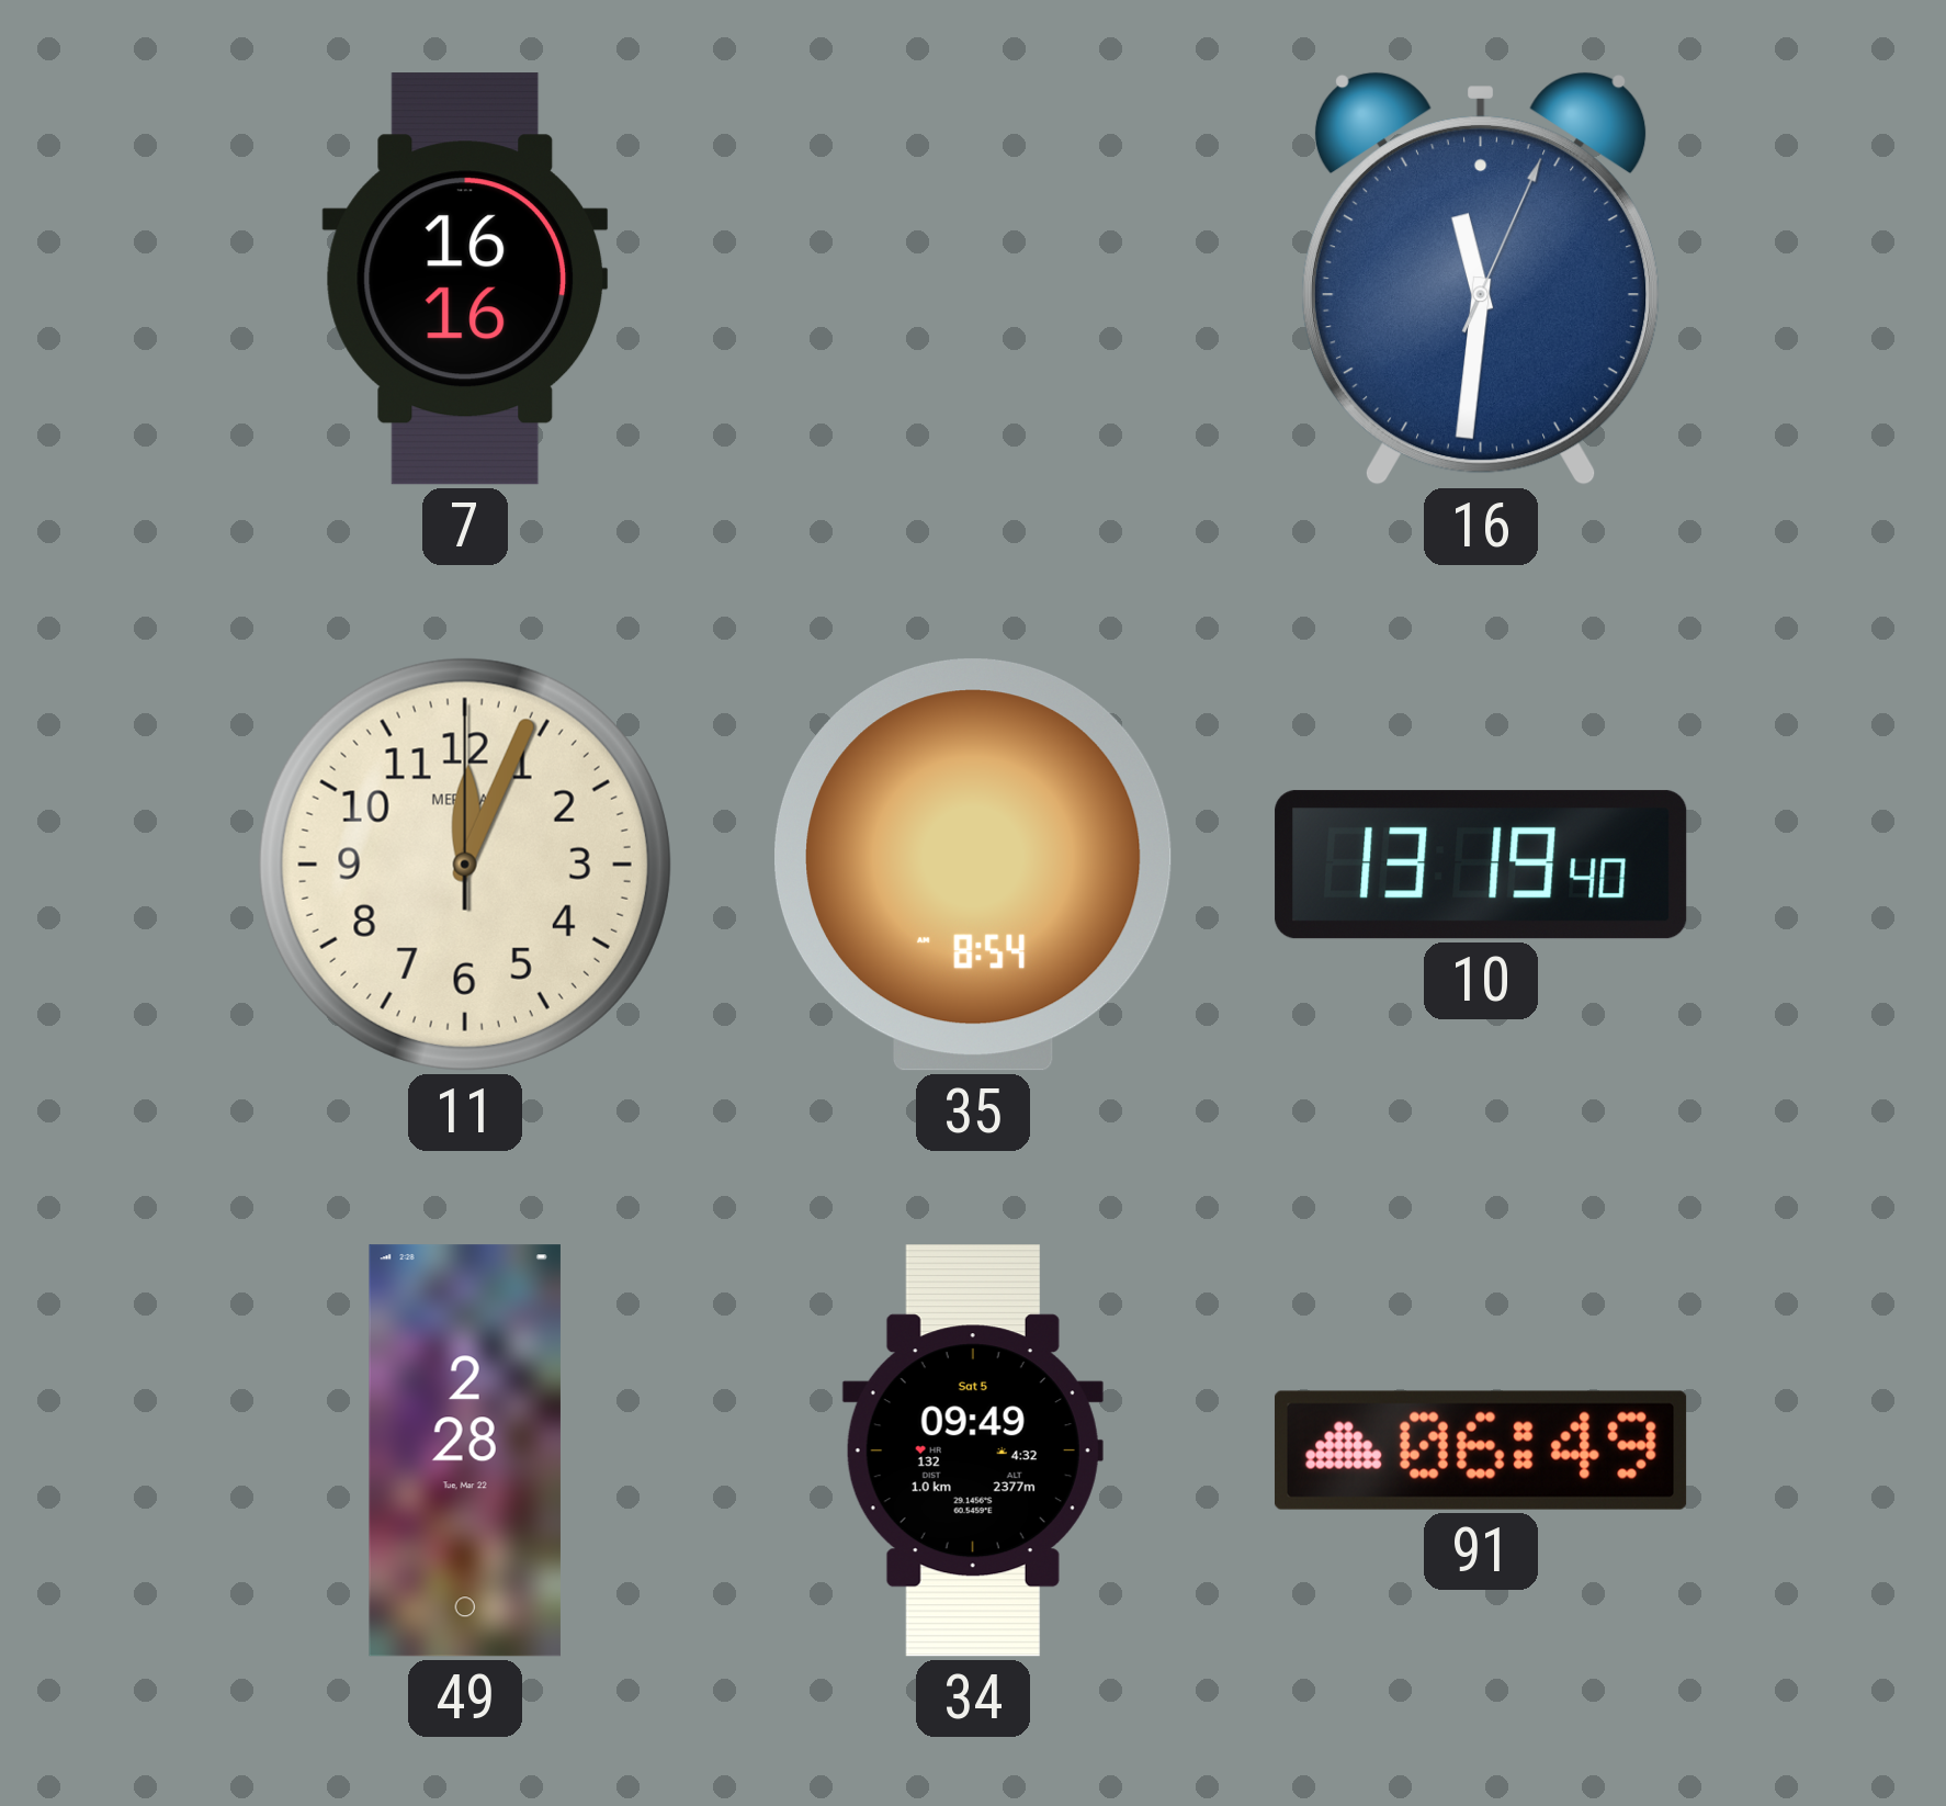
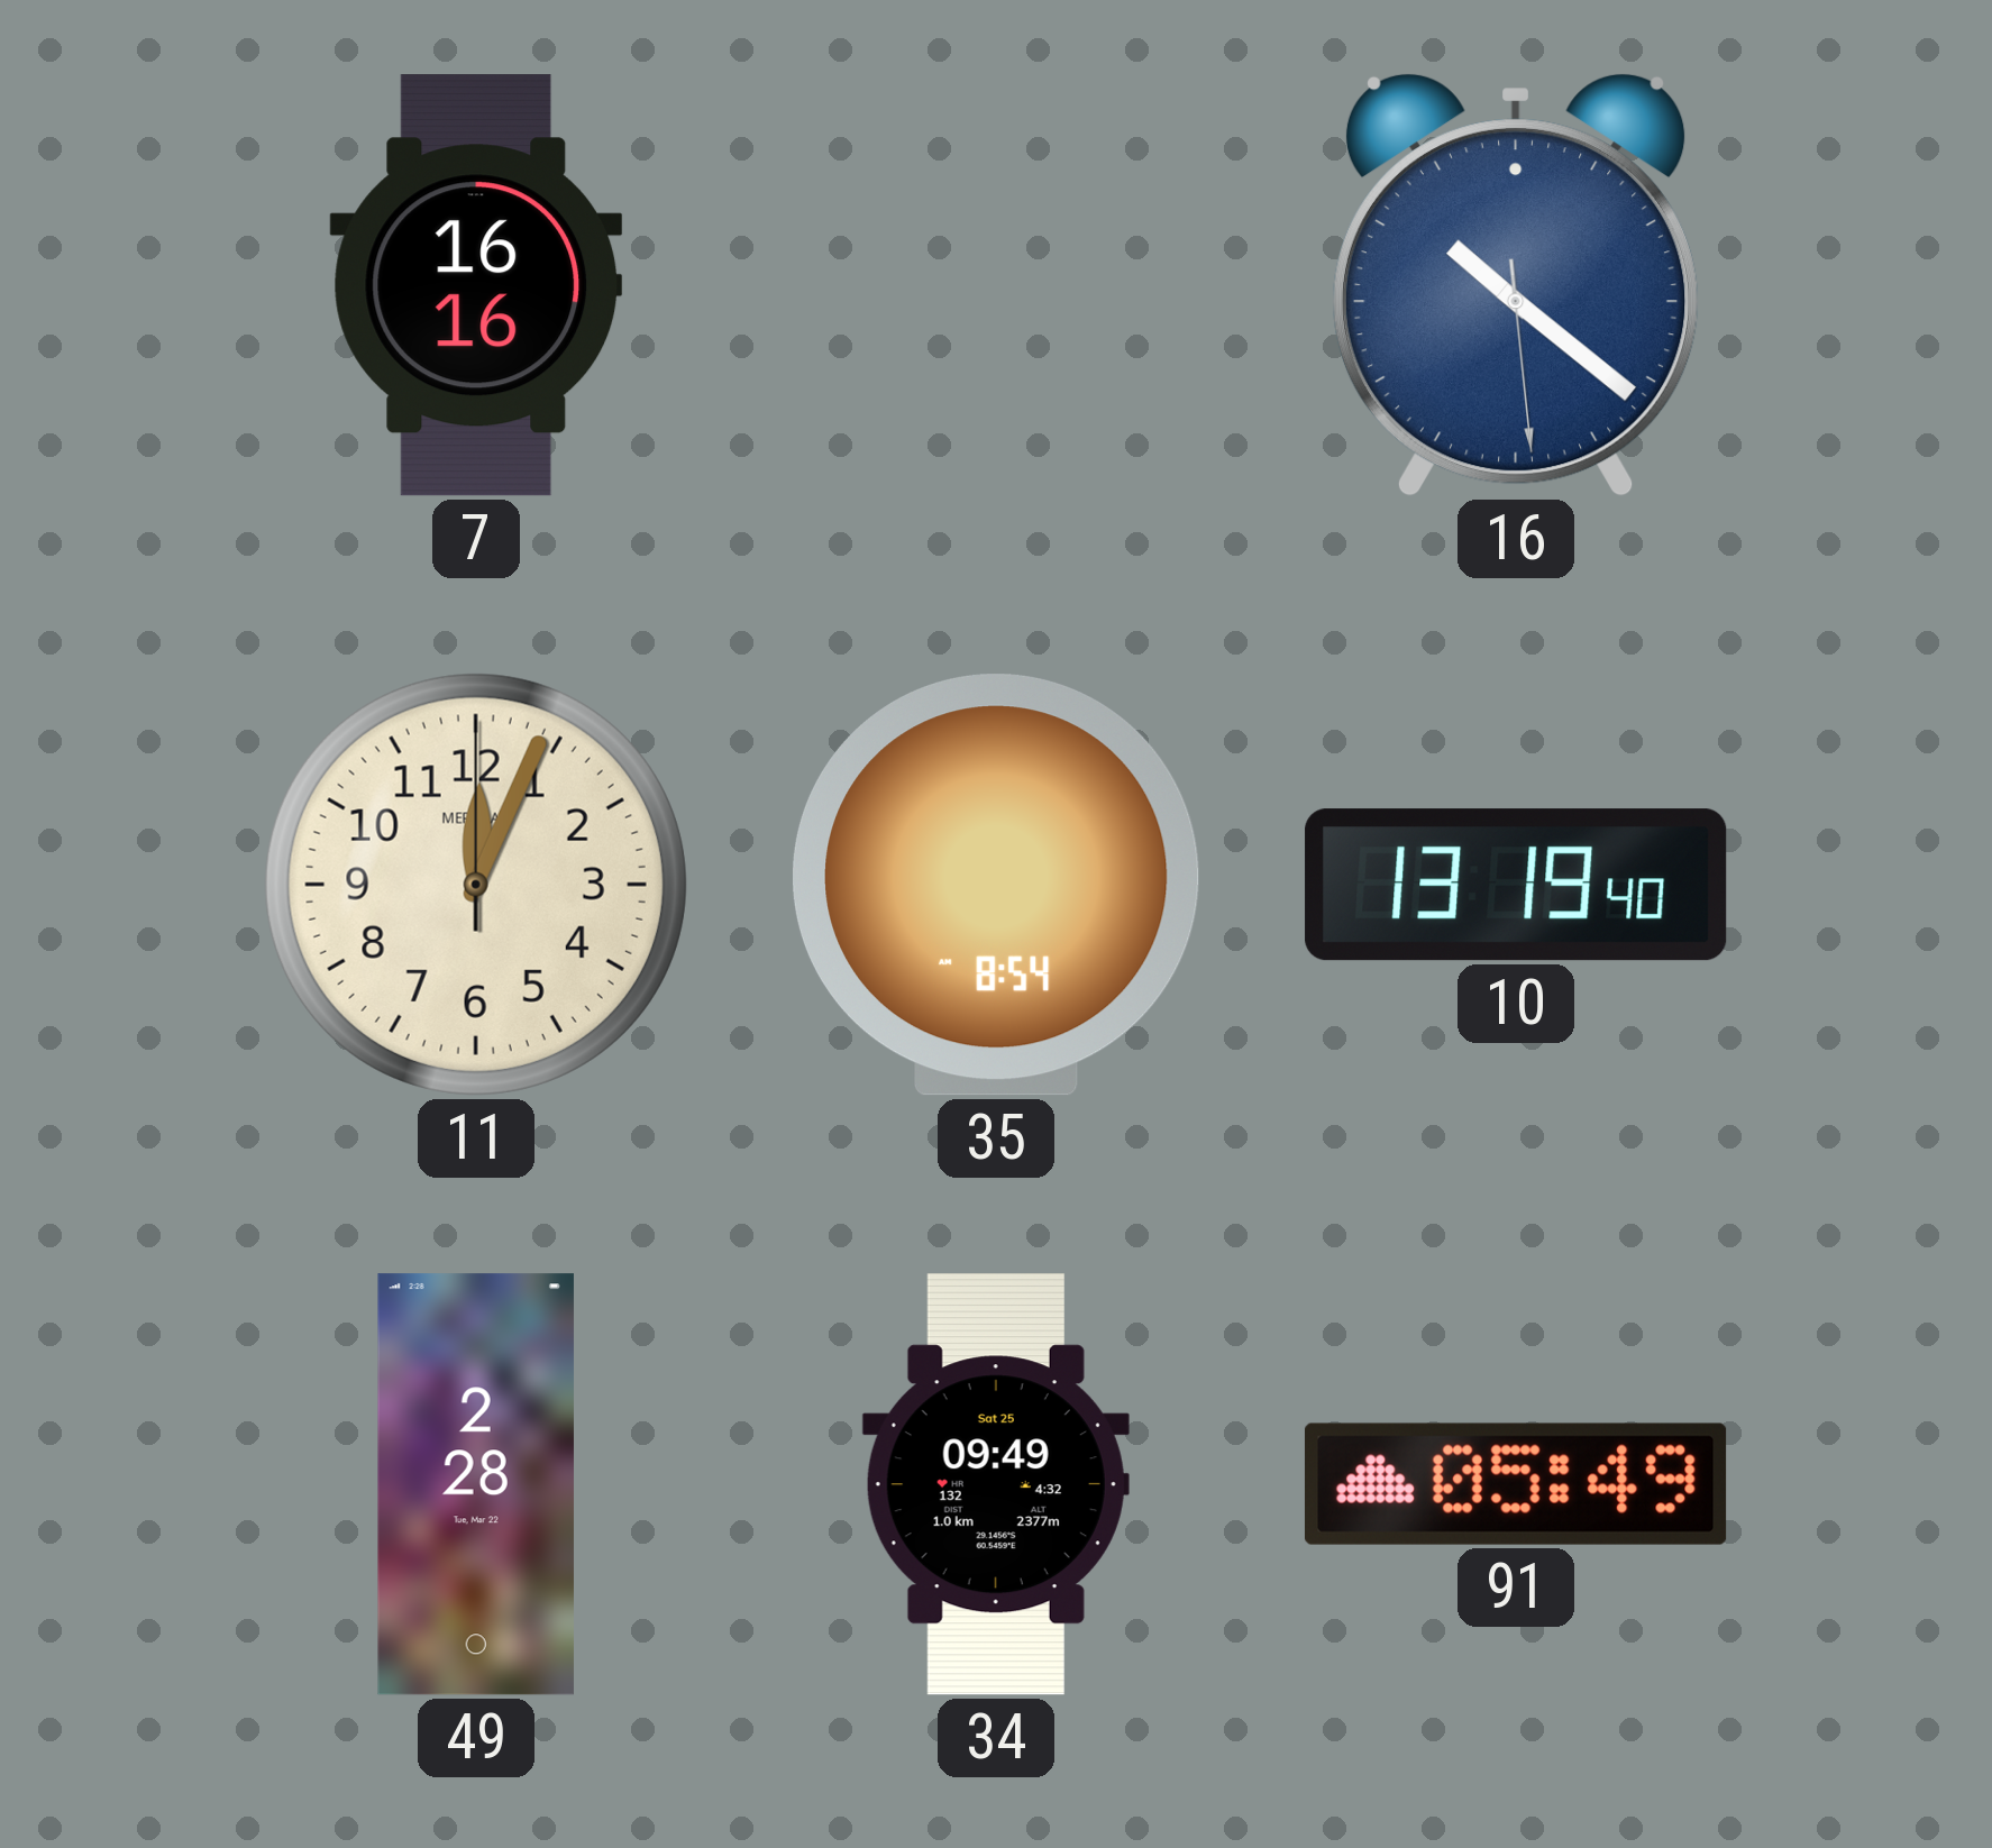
16: 11:31 -> 10:21
34 date: Sat 5 -> Sat 25
91: 06:49 -> 05:49
